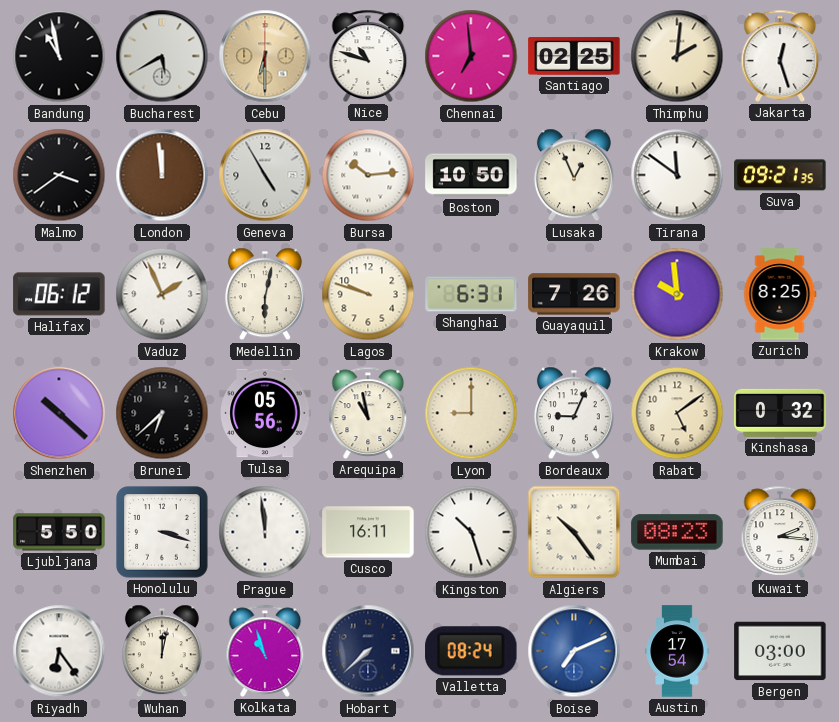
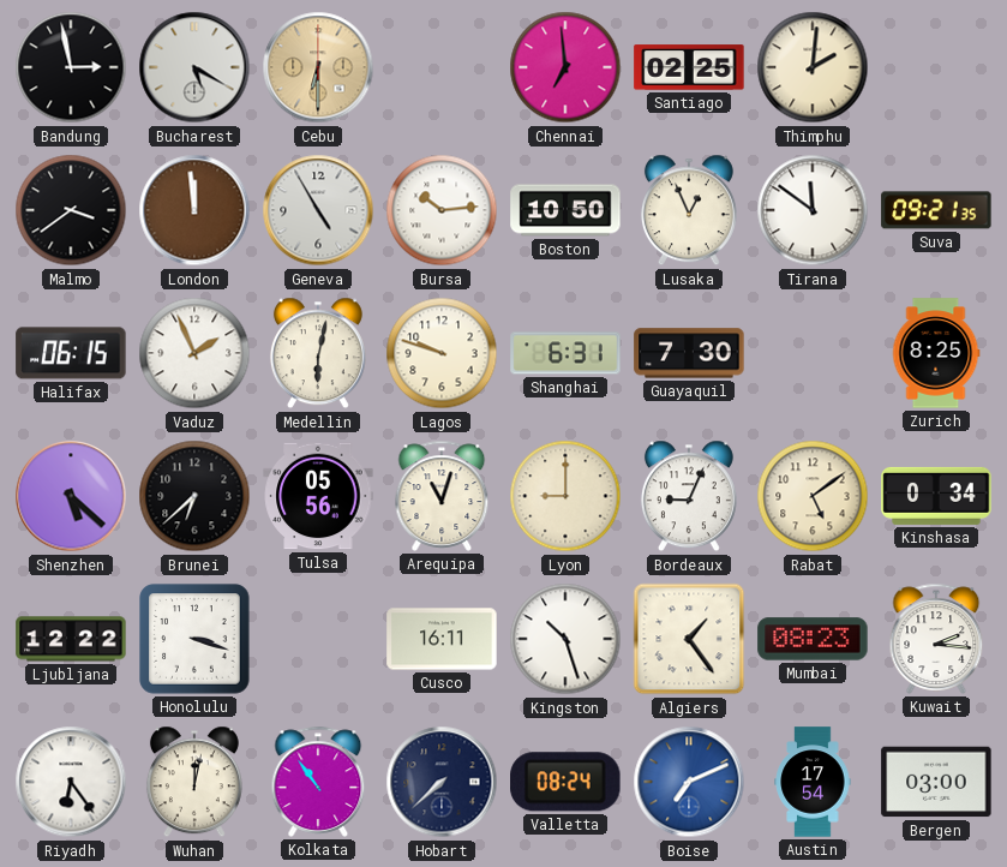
Bandung: 10:58 -> 2:58
Bucharest: 5:40 -> 5:20
Nice: 10:48 -> none
Jakarta: 12:27 -> none
Halifax: 06:12 -> 06:15
Guayaquil: 7:26 -> 7:30
Krakow: 9:59 -> none
Shenzhen: 10:22 -> 5:22
Arequipa: 10:58 -> 11:03
Kinshasa: 0:32 -> 0:34
Ljubljana: 5:50 -> 12:22
Prague: 11:59 -> none
Algiers: 10:24 -> 1:24
Kolkata: 10:57 -> 10:54
